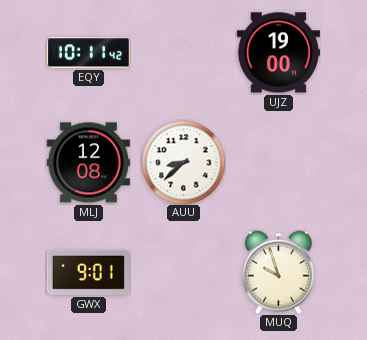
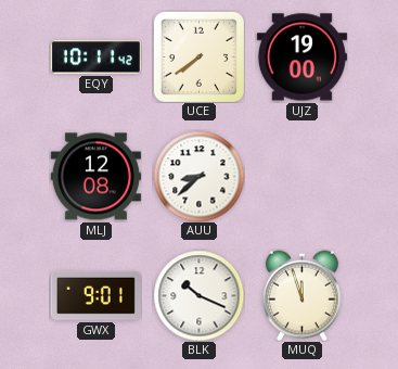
UCE: none -> 7:39
BLK: none -> 10:19
MUQ: 9:57 -> 11:57
